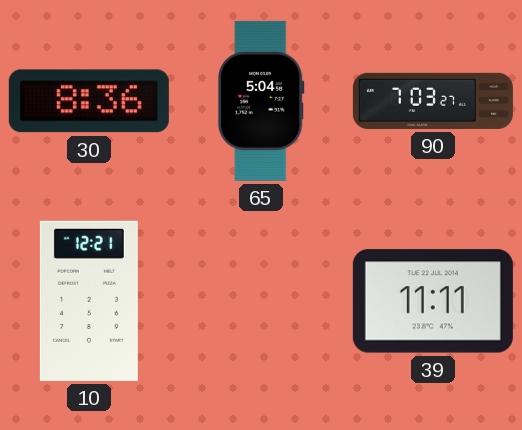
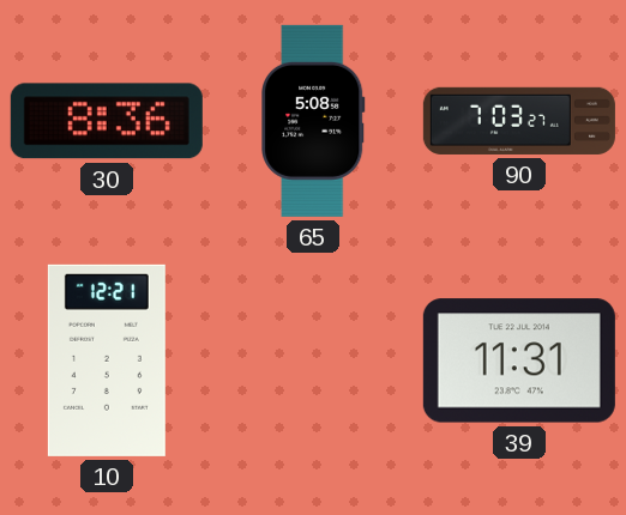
65: 5:04 -> 5:08
39: 11:11 -> 11:31
